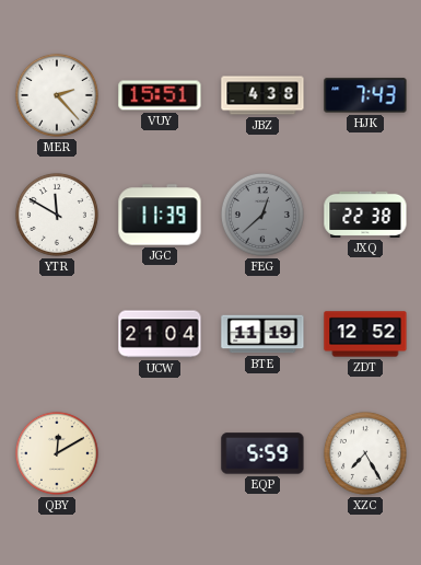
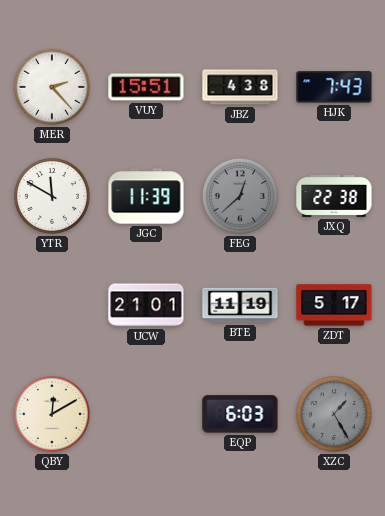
UCW: 21:04 -> 21:01
ZDT: 12:52 -> 5:17
EQP: 5:59 -> 6:03
XZC: 7:25 -> 1:25
XZC dial: white -> grey
